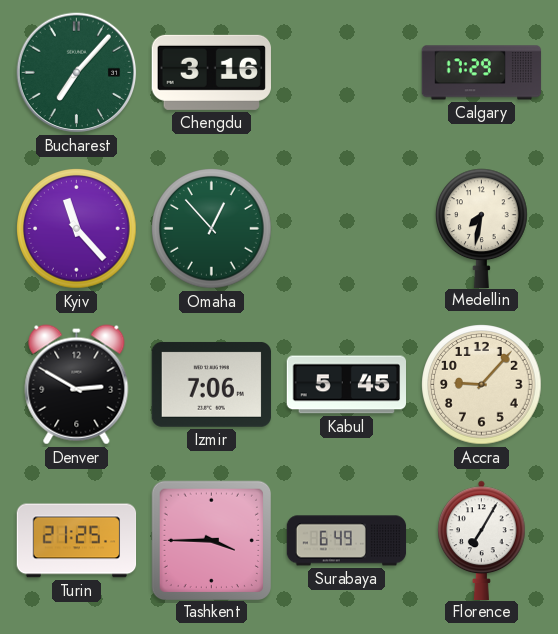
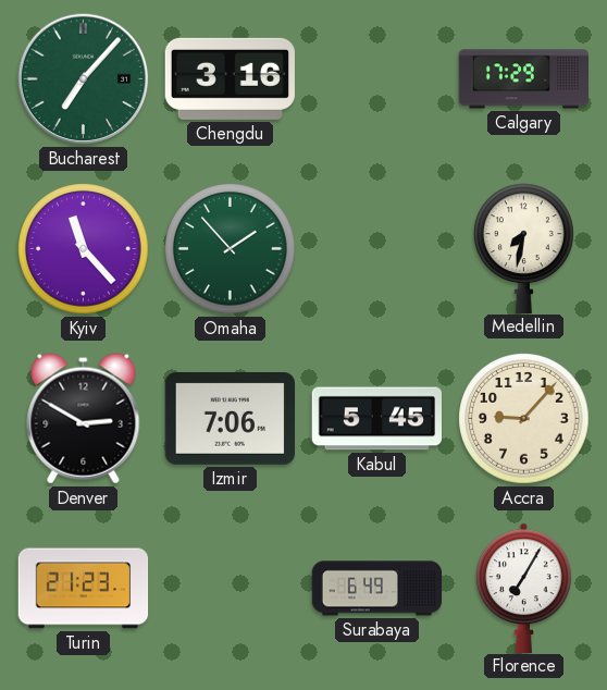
Omaha: 12:53 -> 1:53
Turin: 21:25 -> 21:23
Tashkent: 3:45 -> none
